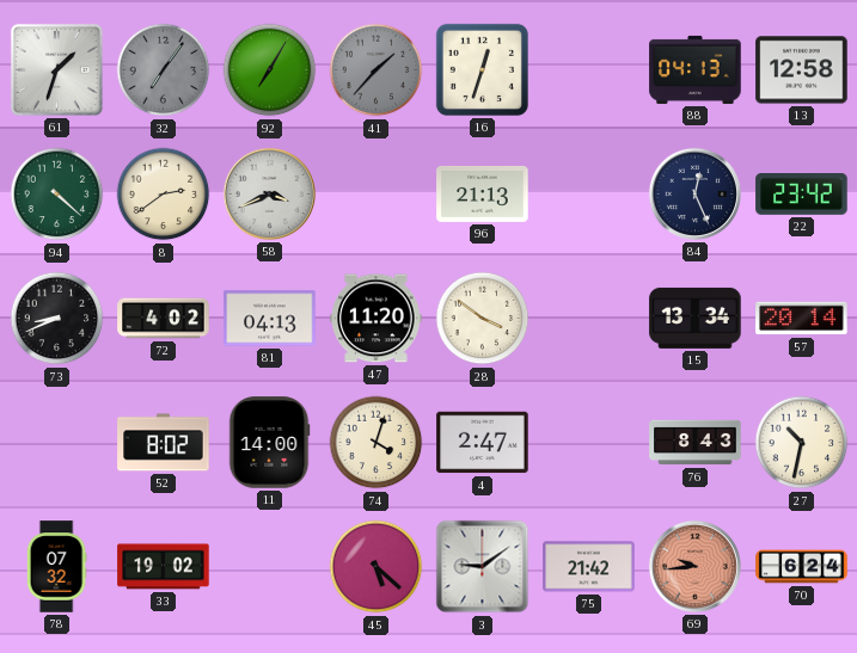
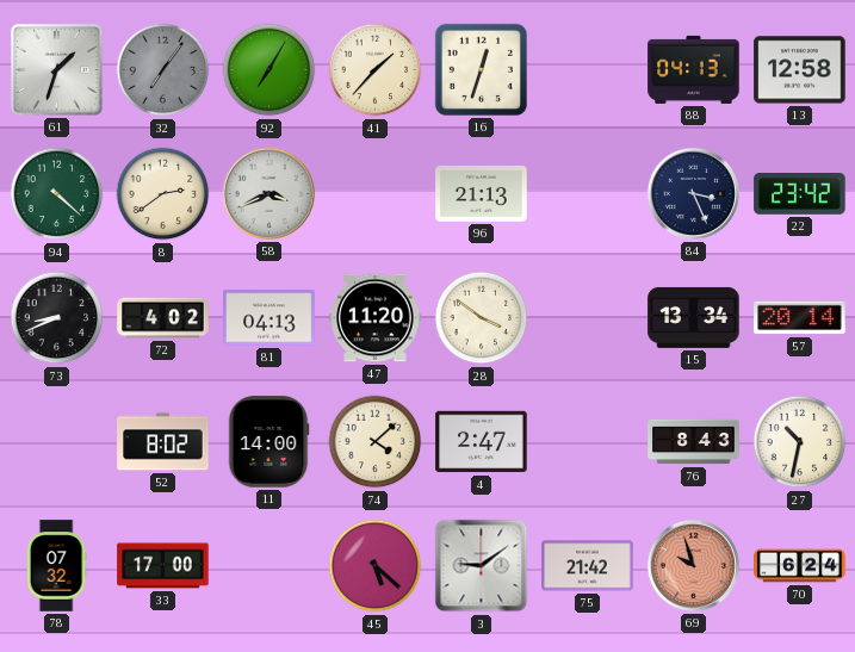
41 dial: grey -> cream
84: 12:26 -> 3:26
74: 4:03 -> 4:08
33: 19:02 -> 17:00
69: 9:44 -> 9:57
